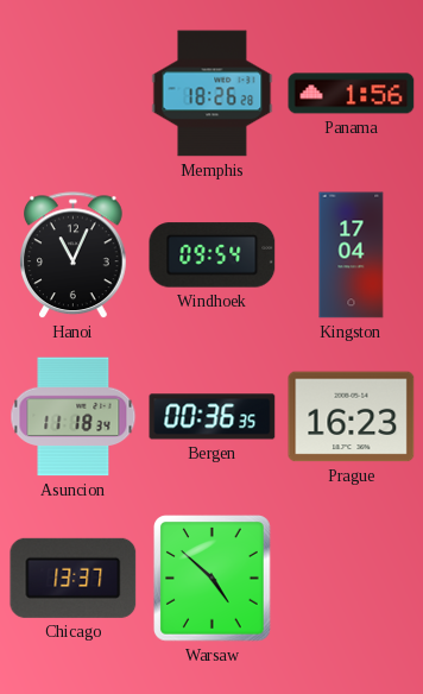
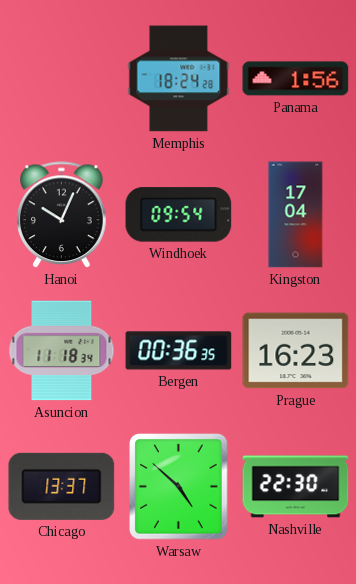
Memphis: 18:26 -> 18:24
Hanoi: 11:04 -> 10:04
Nashville: none -> 22:30
